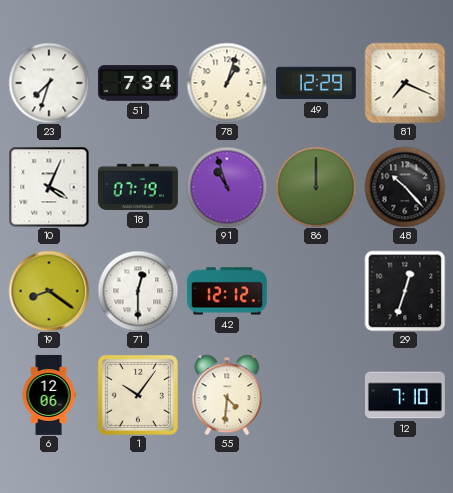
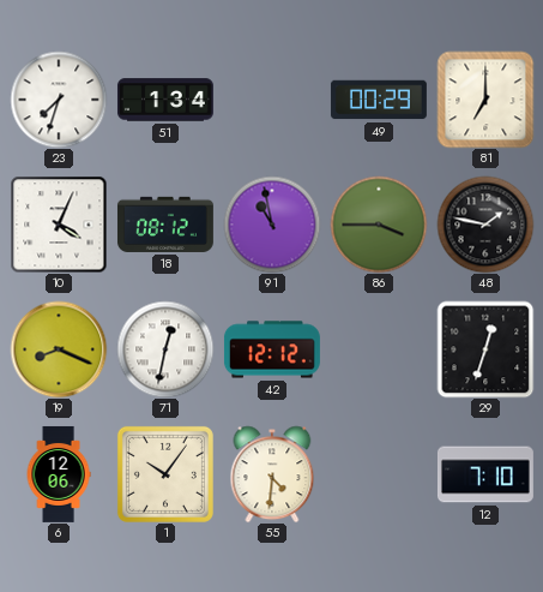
51: 7:34 -> 1:34
78: 1:03 -> none
49: 12:29 -> 00:29
81: 7:19 -> 7:00
18: 07:19 -> 08:12
91: 10:57 -> 10:58
86: 12:00 -> 3:45
48: 10:23 -> 1:47
19: 8:21 -> 8:19
71: 12:30 -> 12:32
